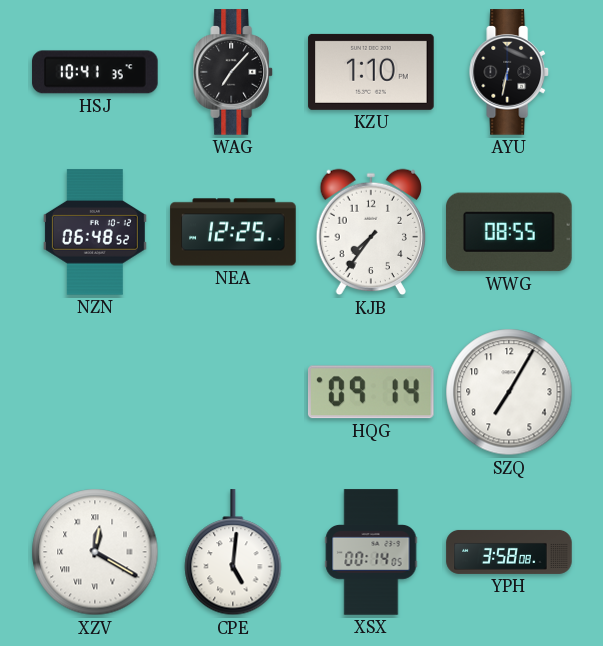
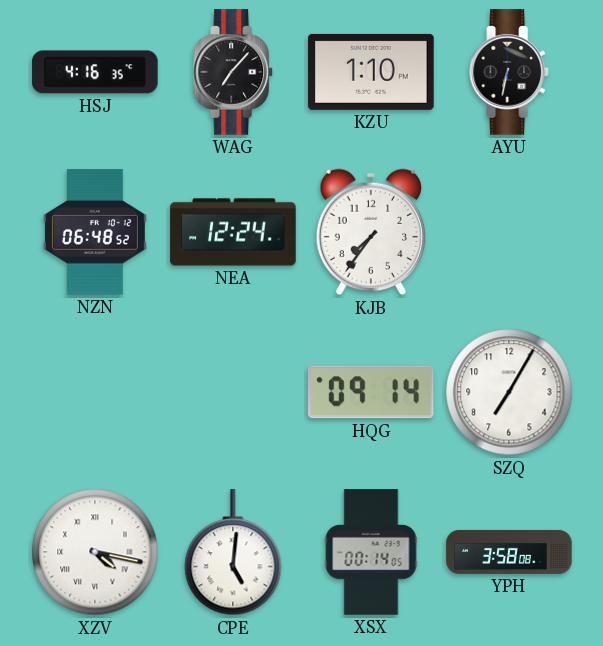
HSJ: 10:41 -> 4:16
NEA: 12:25 -> 12:24
WWG: 08:55 -> none
XZV: 12:20 -> 4:17
